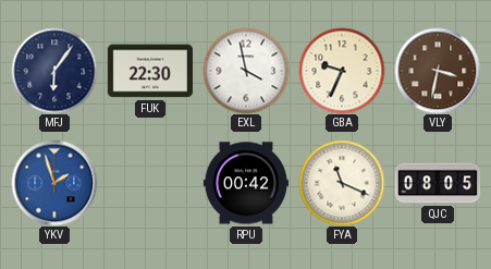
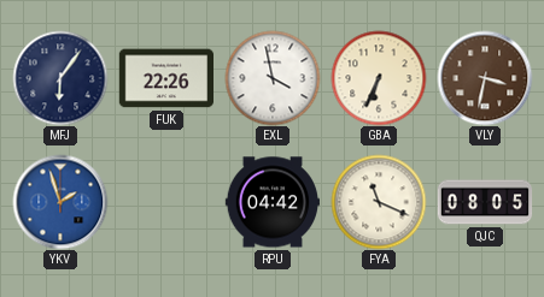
FUK: 22:30 -> 22:26
GBA: 9:34 -> 6:34
RPU: 00:42 -> 04:42
